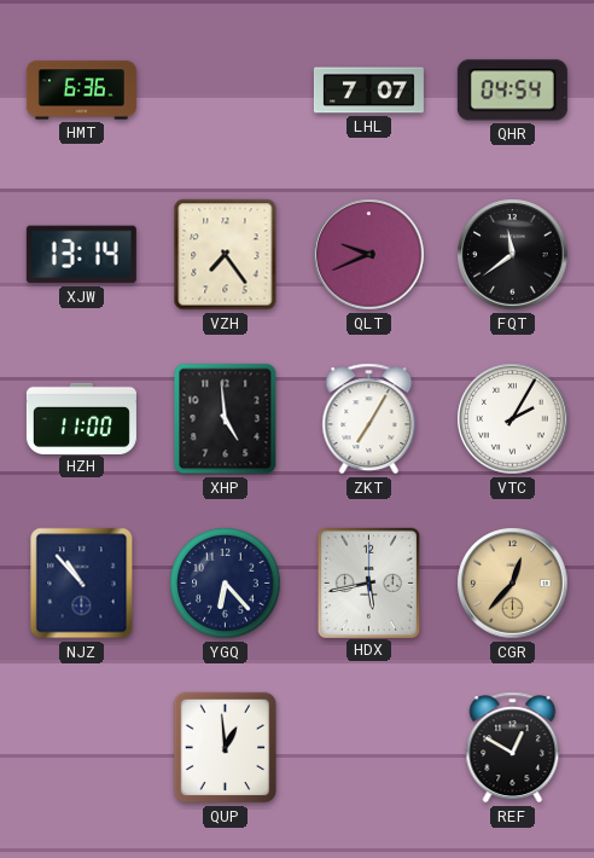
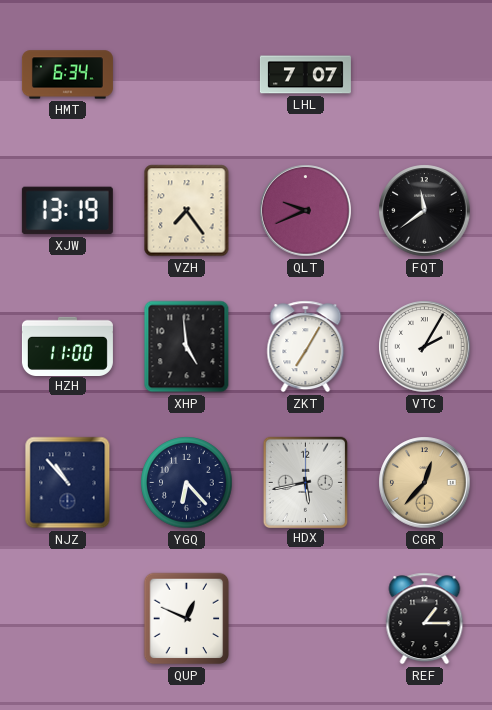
HMT: 6:36 -> 6:34
QHR: 04:54 -> none
XJW: 13:14 -> 13:19
QUP: 12:59 -> 12:49
REF: 12:50 -> 1:15
